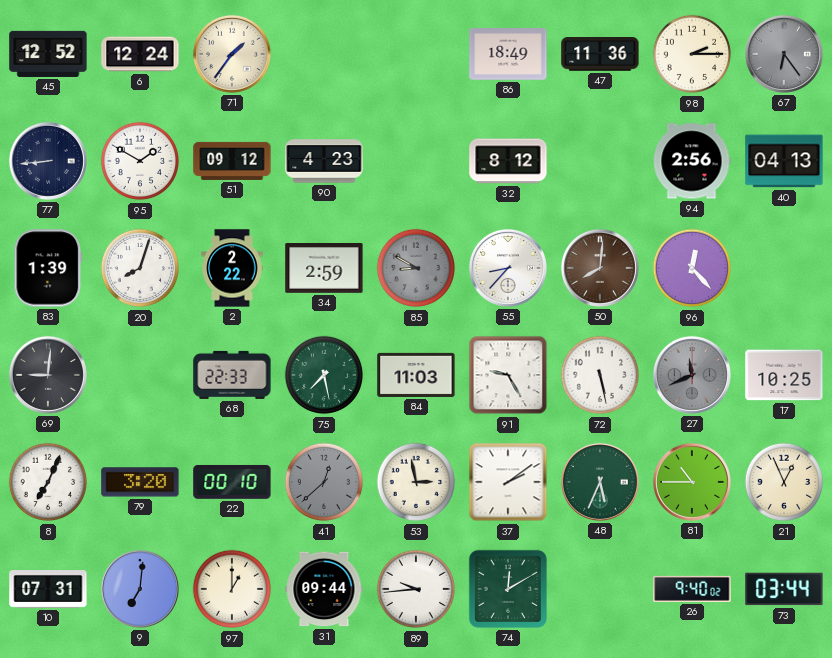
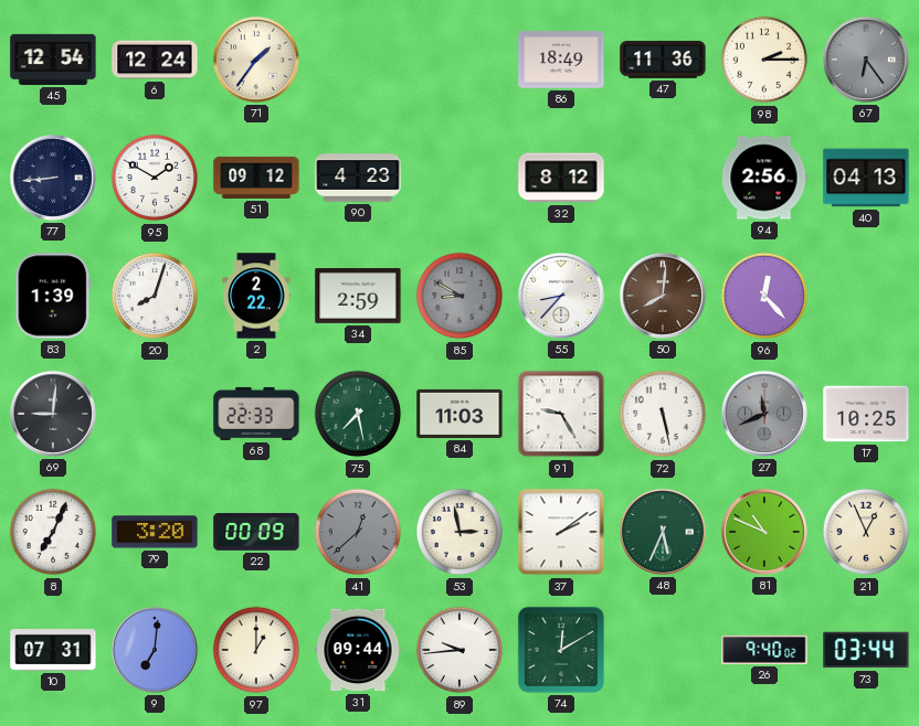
45: 12:52 -> 12:54
22: 00:10 -> 00:09
81: 10:45 -> 10:49
